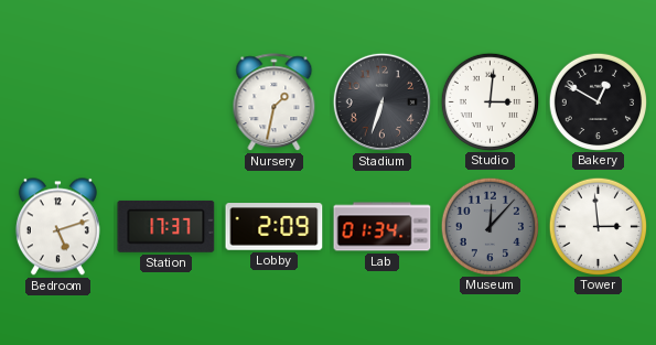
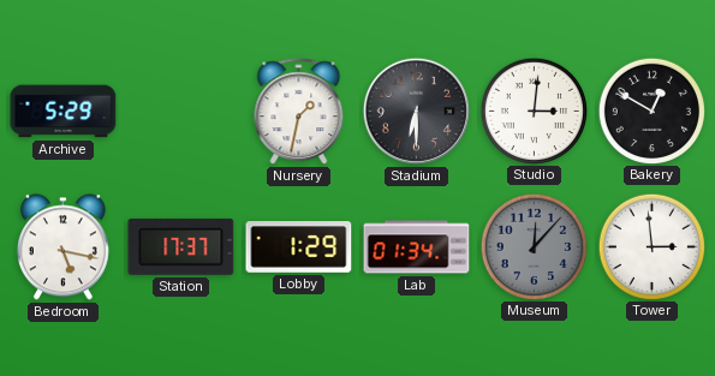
Archive: none -> 5:29
Stadium: 6:33 -> 6:30
Bedroom: 5:12 -> 5:17
Lobby: 2:09 -> 1:29
